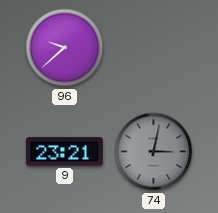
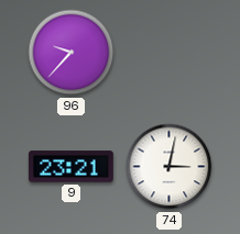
96: 9:38 -> 9:37
74 dial: grey -> white
